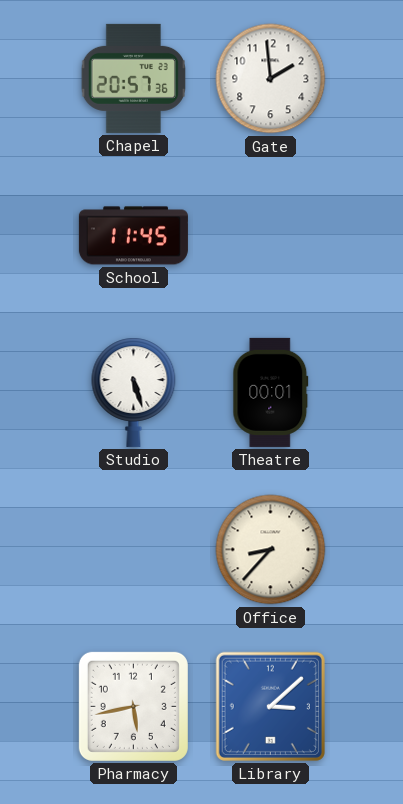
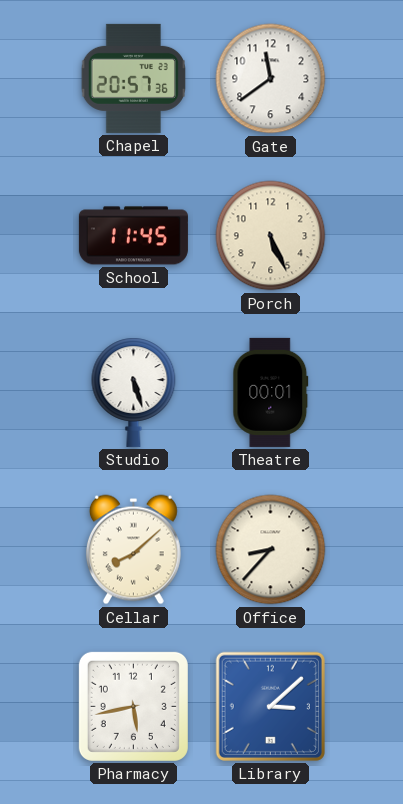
Gate: 1:59 -> 11:39
Porch: none -> 5:26
Cellar: none -> 8:08
